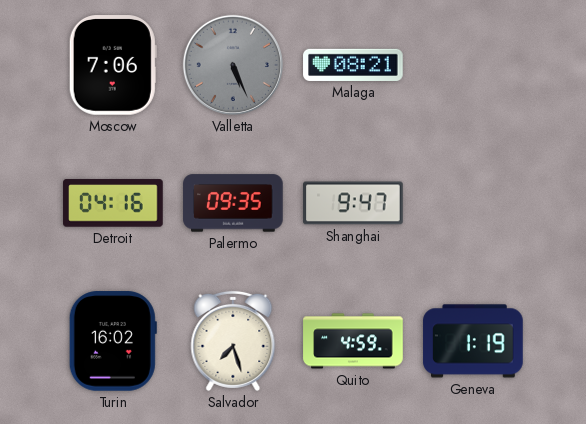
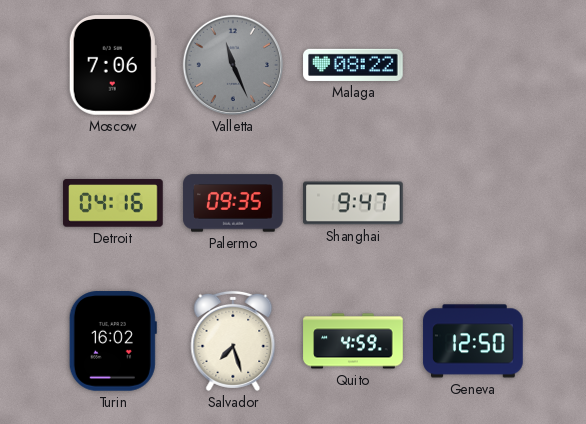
Valletta: 5:26 -> 11:26
Malaga: 08:21 -> 08:22
Geneva: 1:19 -> 12:50
